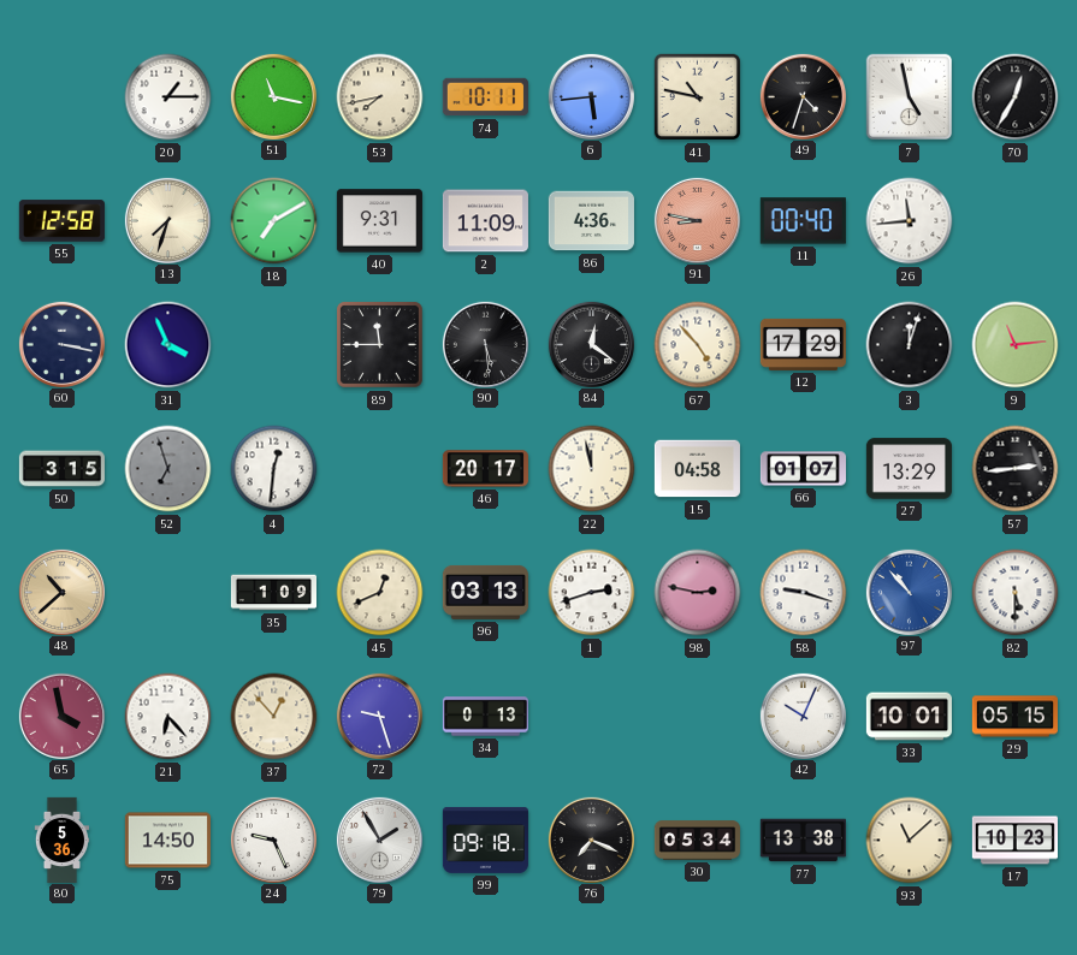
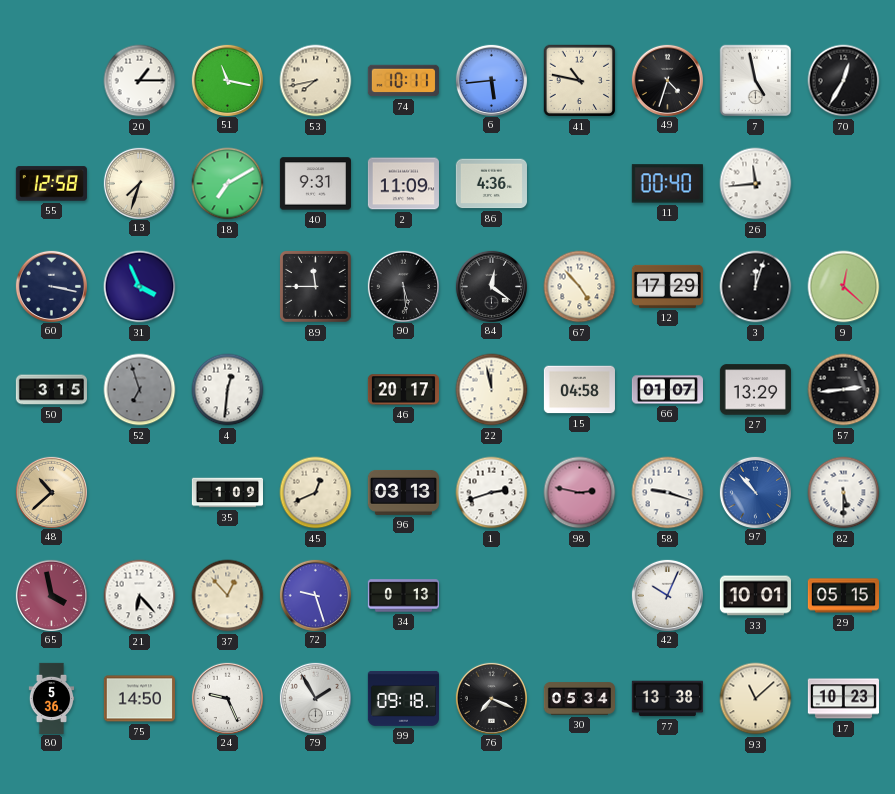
91: 8:47 -> none
9: 11:14 -> 12:22
